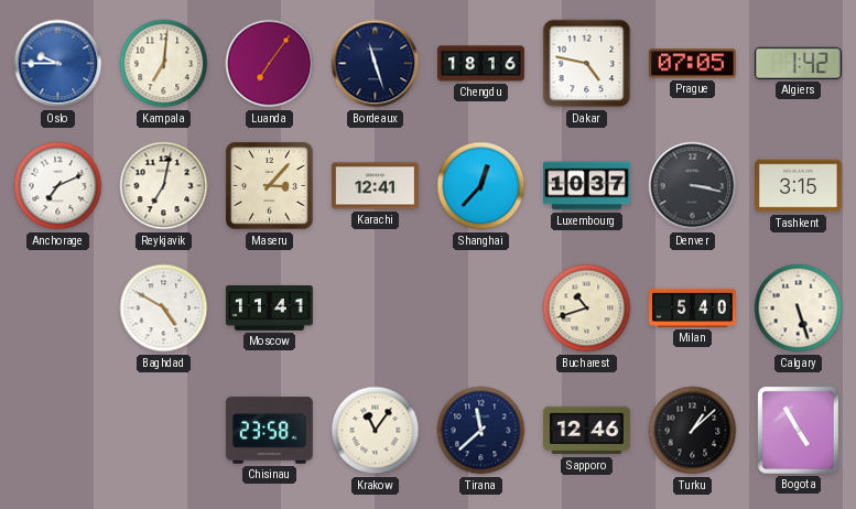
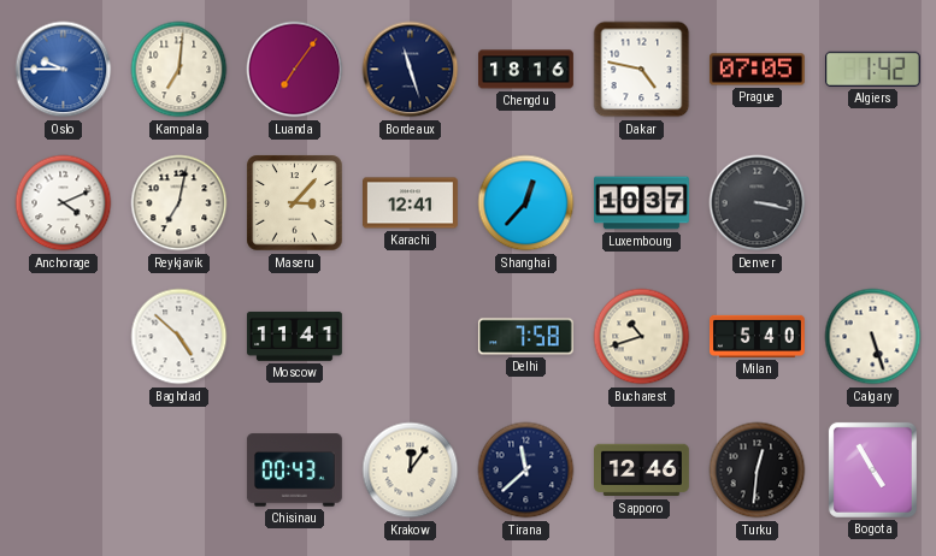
Anchorage: 7:11 -> 4:11
Tashkent: 3:15 -> none
Baghdad: 4:50 -> 4:52
Delhi: none -> 7:58
Chisinau: 23:58 -> 00:43
Krakow: 11:06 -> 12:06
Turku: 1:08 -> 12:31
